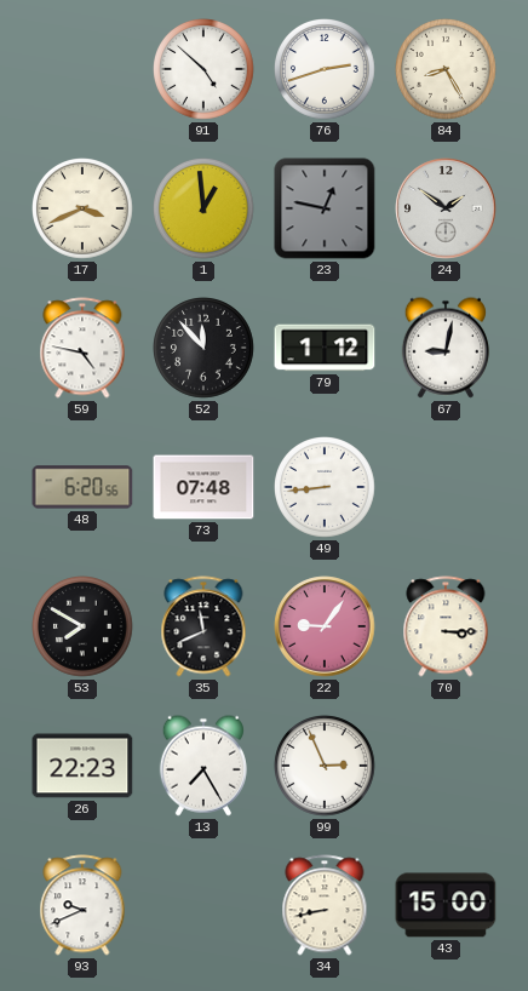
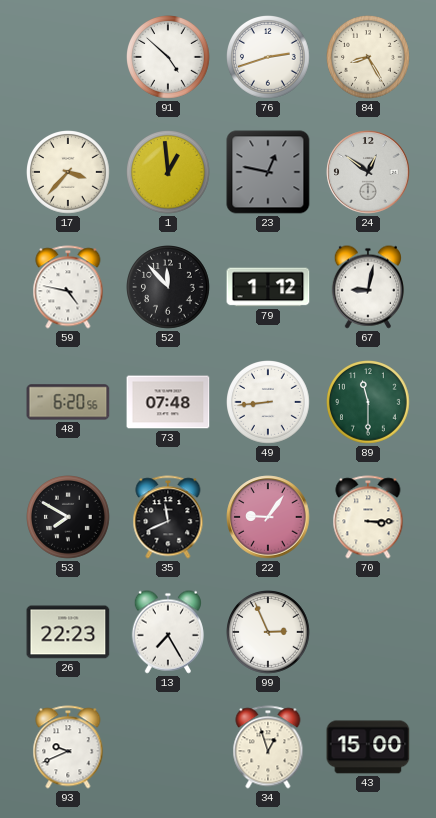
17: 3:41 -> 3:37
24: 1:51 -> 12:51
89: none -> 11:30
34: 8:43 -> 12:57
